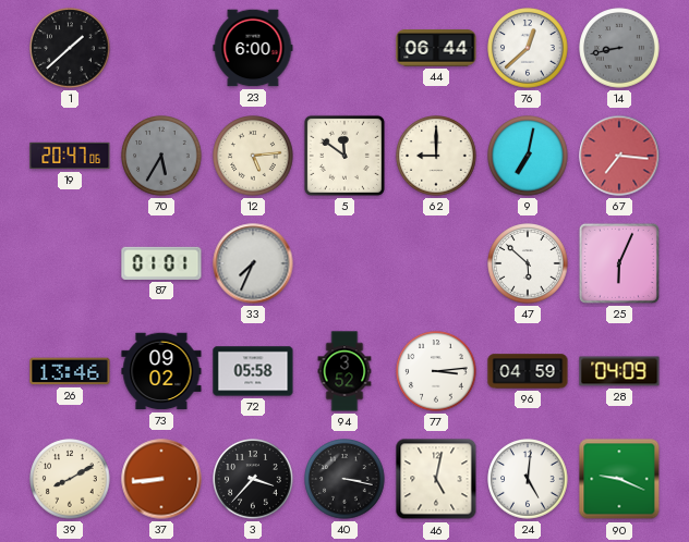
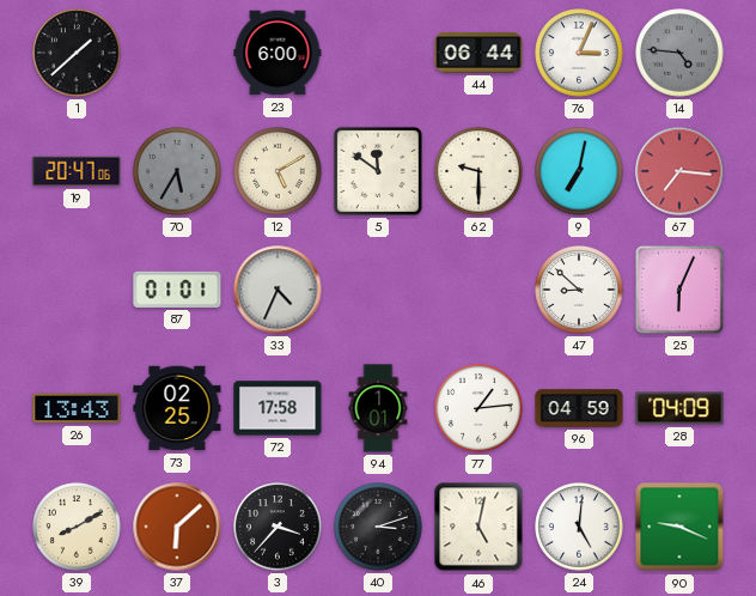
76: 12:38 -> 3:04
14: 8:43 -> 4:46
12: 5:14 -> 5:10
62: 9:00 -> 9:30
33: 7:34 -> 4:34
47: 5:52 -> 8:52
26: 13:46 -> 13:43
73: 09:02 -> 02:25
72: 05:58 -> 17:58
94: 3:52 -> 1:01
77: 3:14 -> 1:14
37: 8:44 -> 6:08
40: 3:17 -> 3:12
